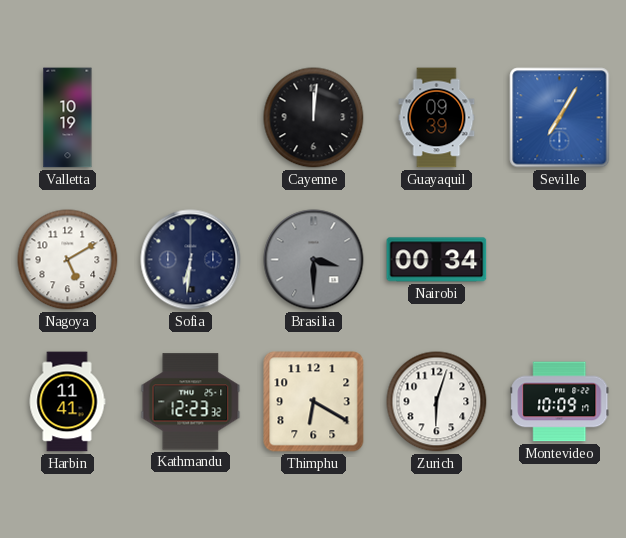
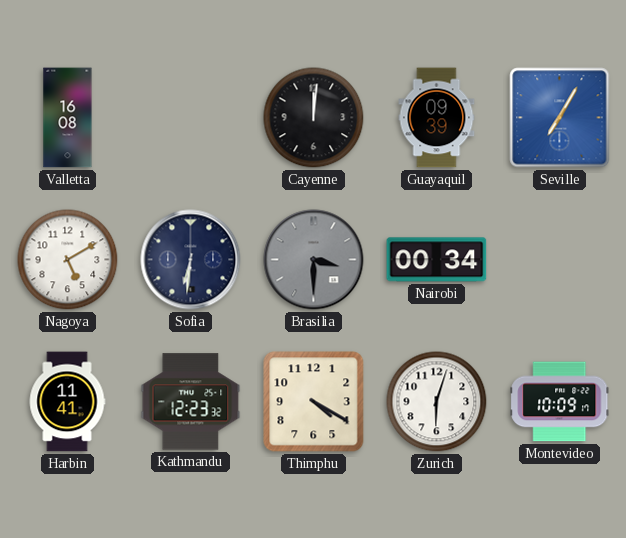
Valletta: 10:19 -> 16:08
Thimphu: 6:20 -> 4:20
